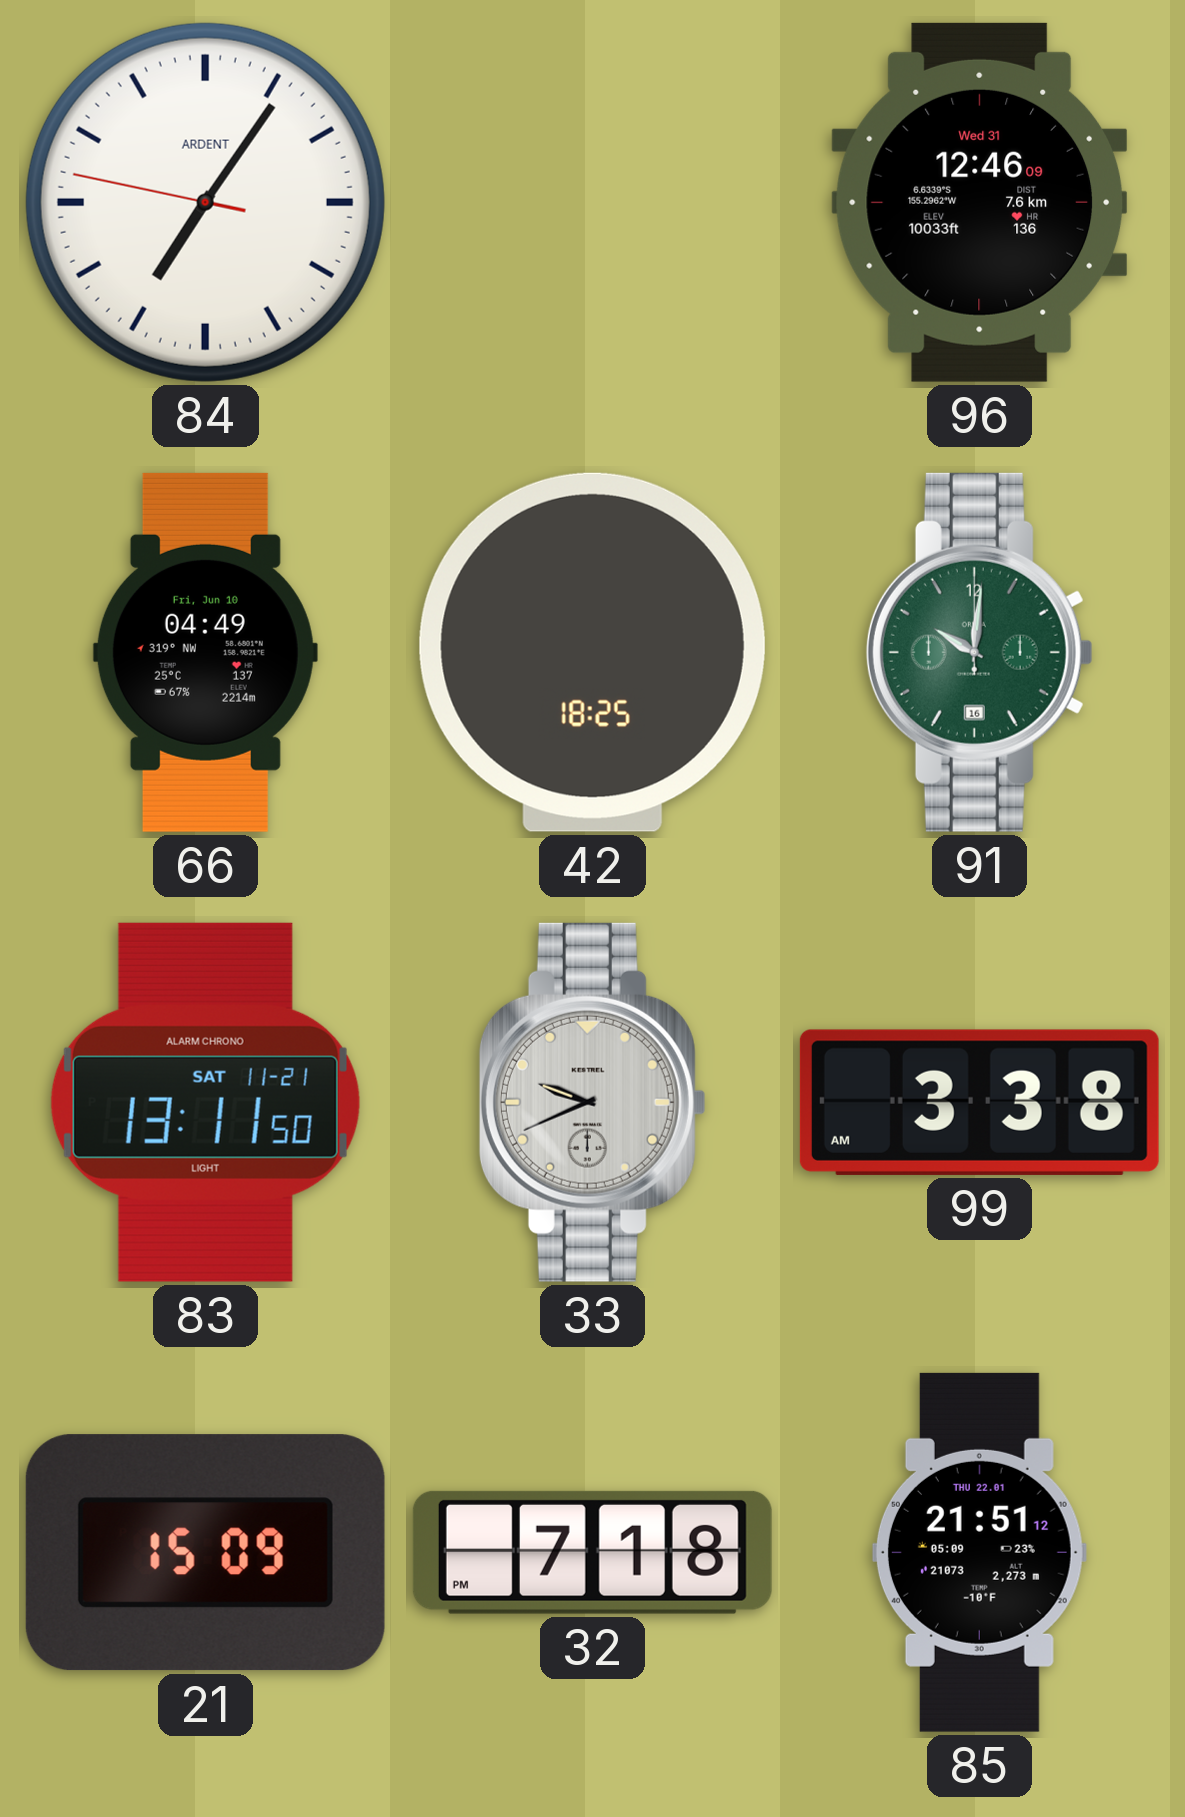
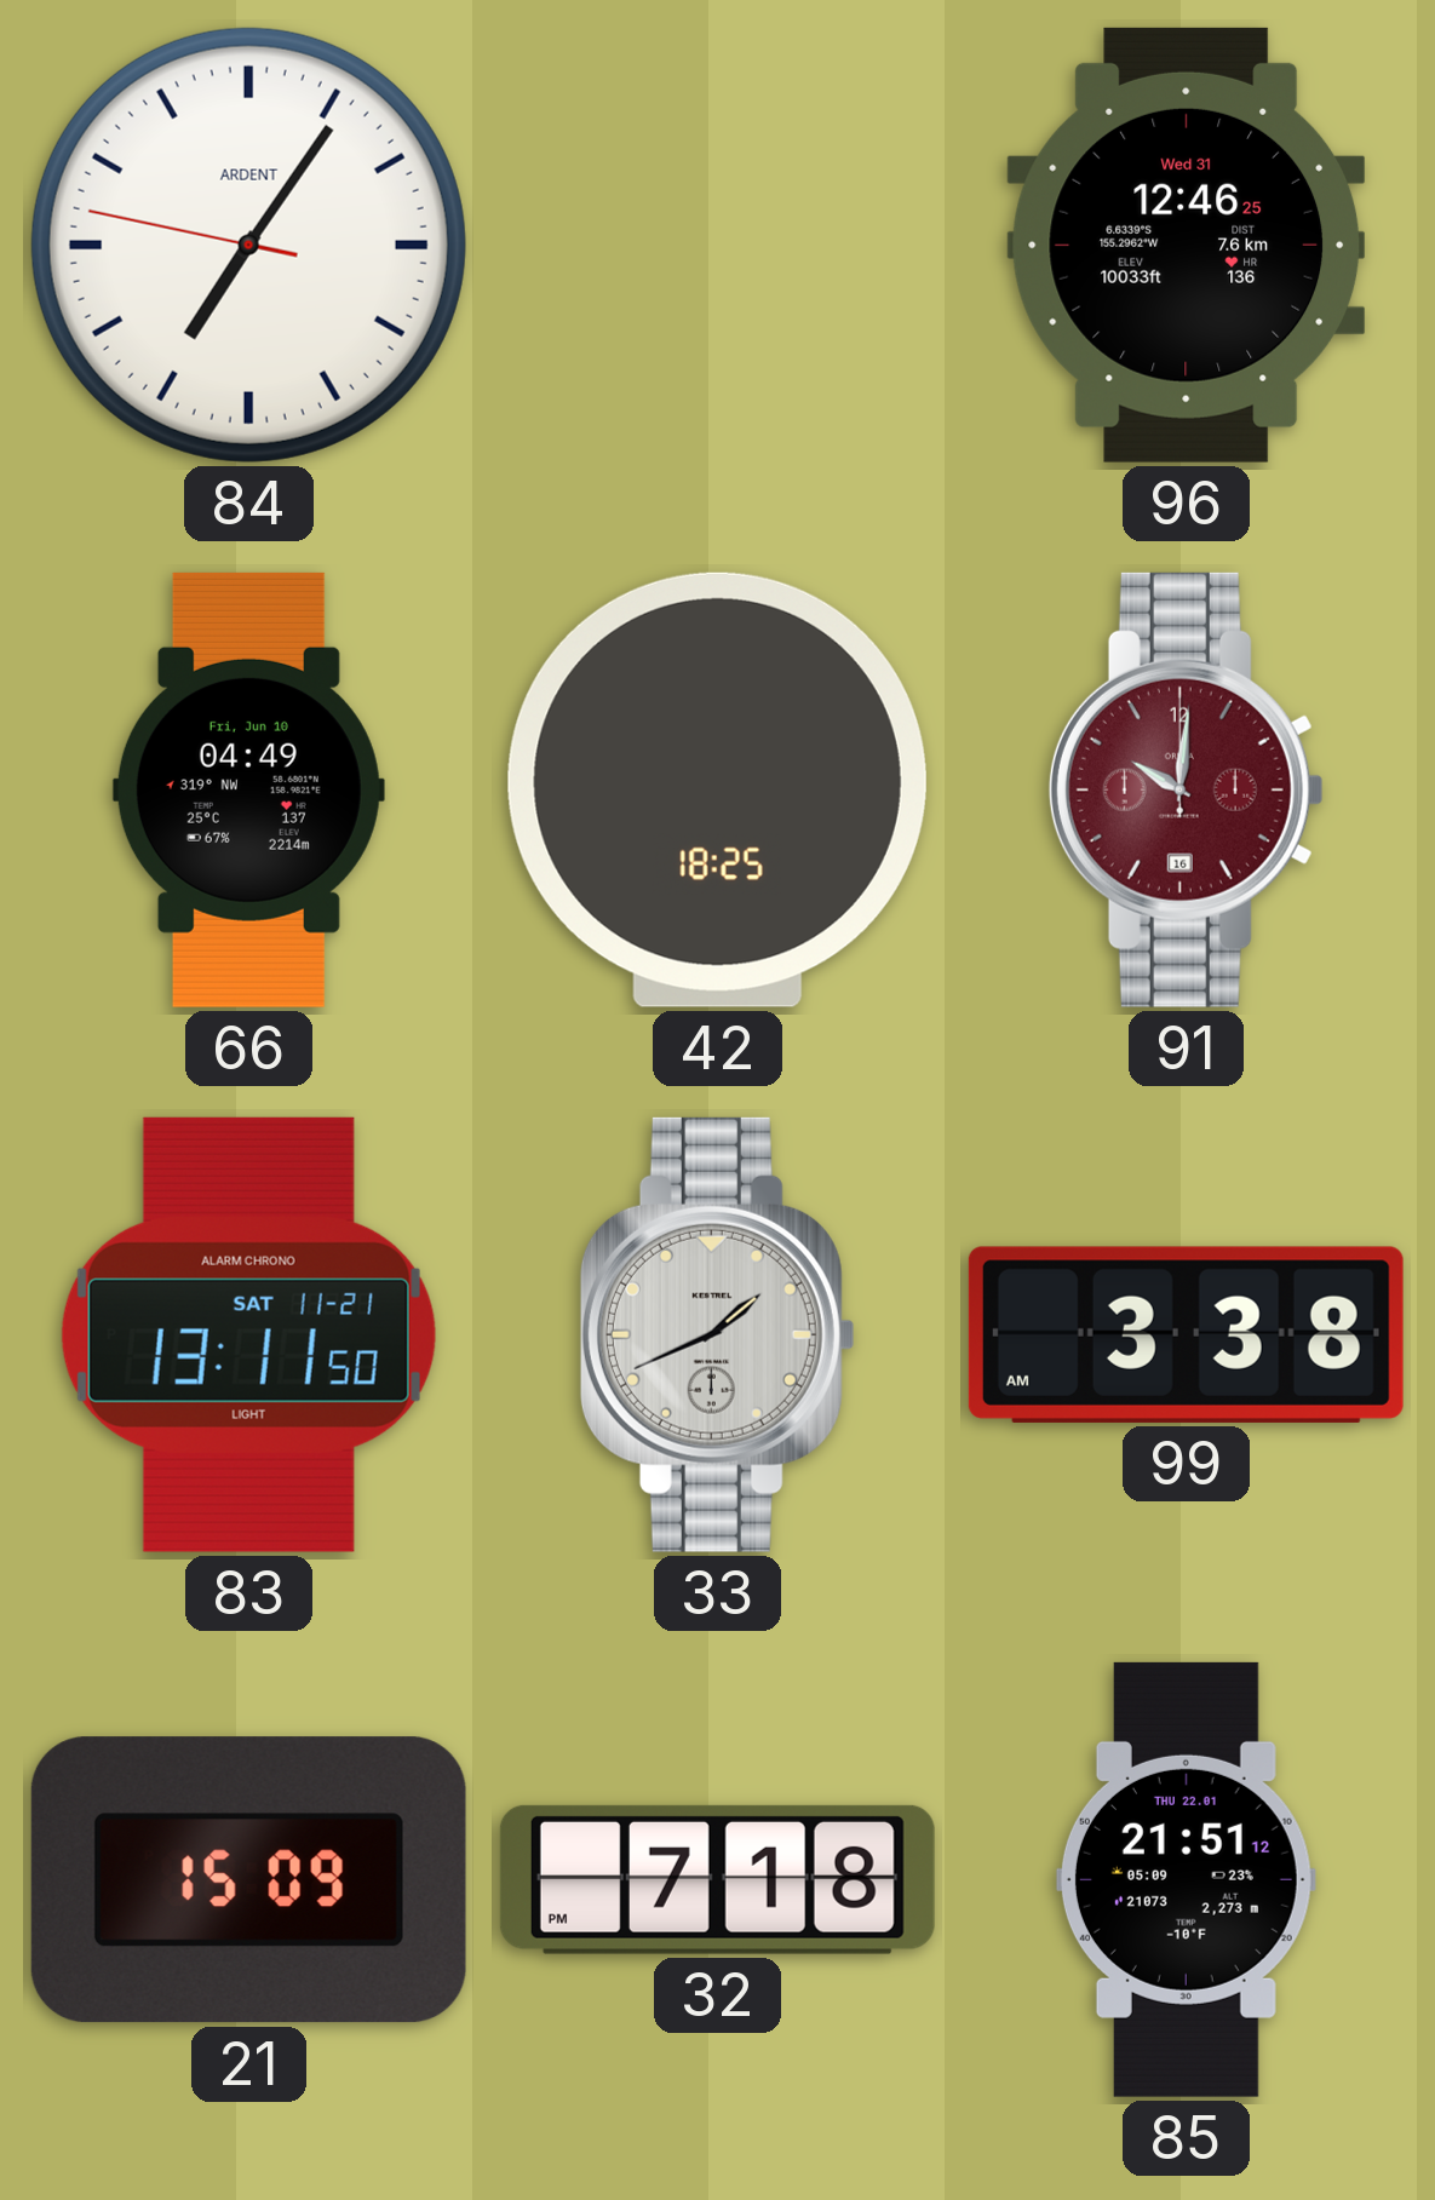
96: 12:46:09 -> 12:46:25
91 dial: green -> burgundy
33: 9:41 -> 1:41
